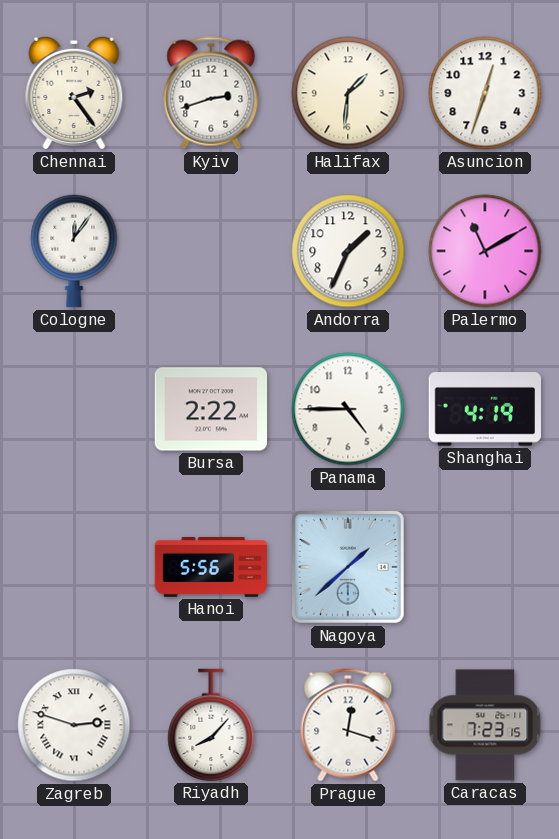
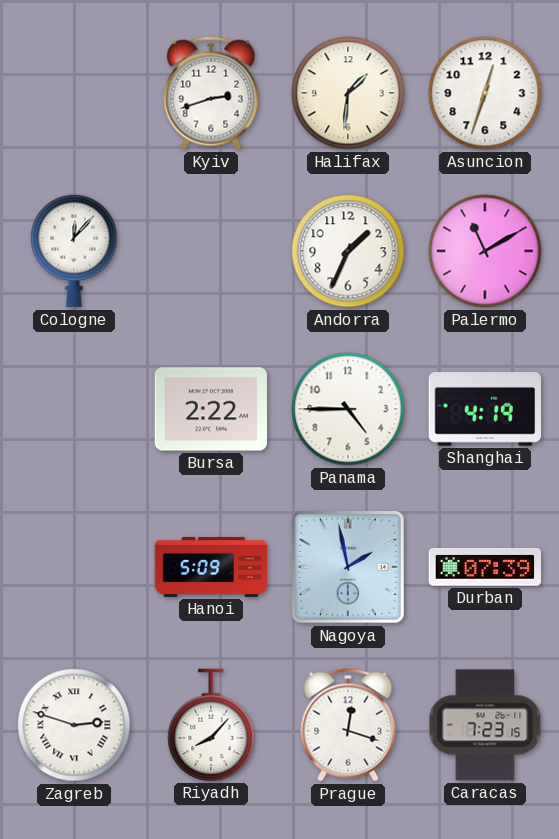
Chennai: 2:24 -> none
Cologne: 12:06 -> 12:07
Hanoi: 5:56 -> 5:09
Nagoya: 1:38 -> 1:58
Durban: none -> 07:39
